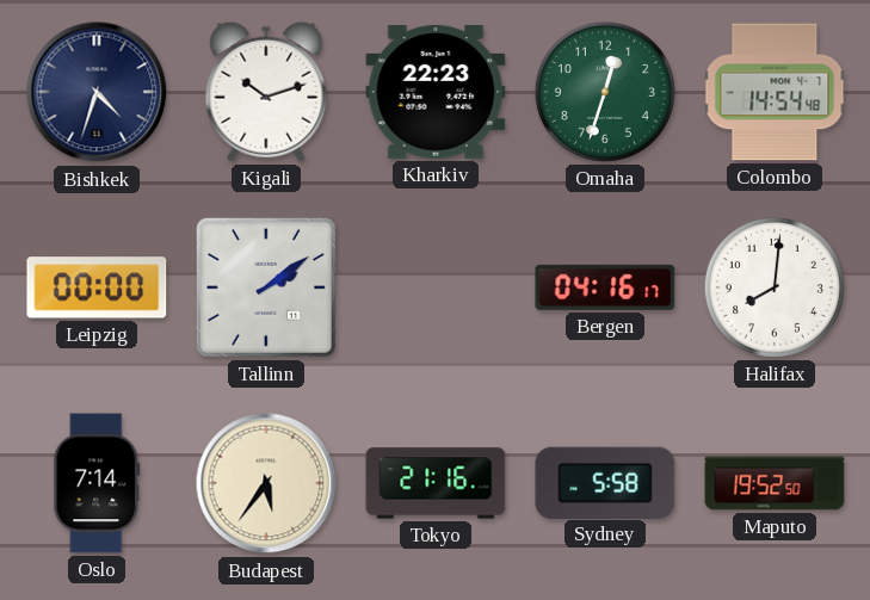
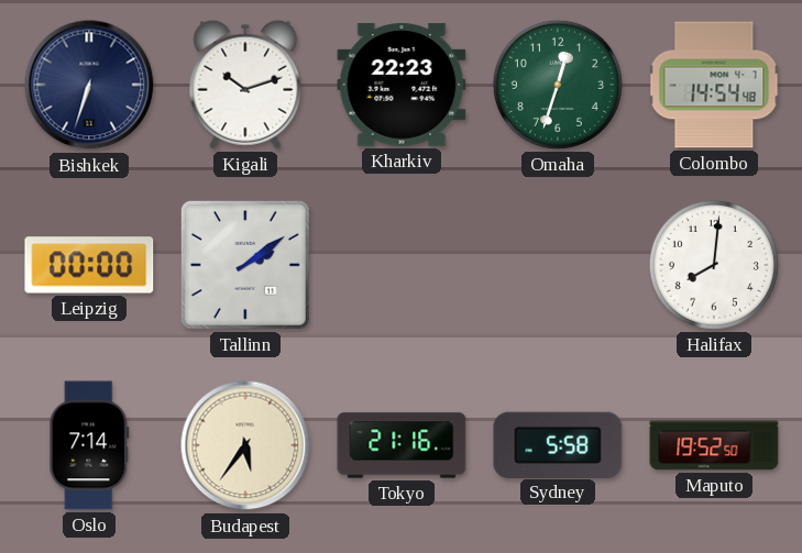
Bishkek: 4:33 -> 6:33
Bergen: 04:16 -> none
